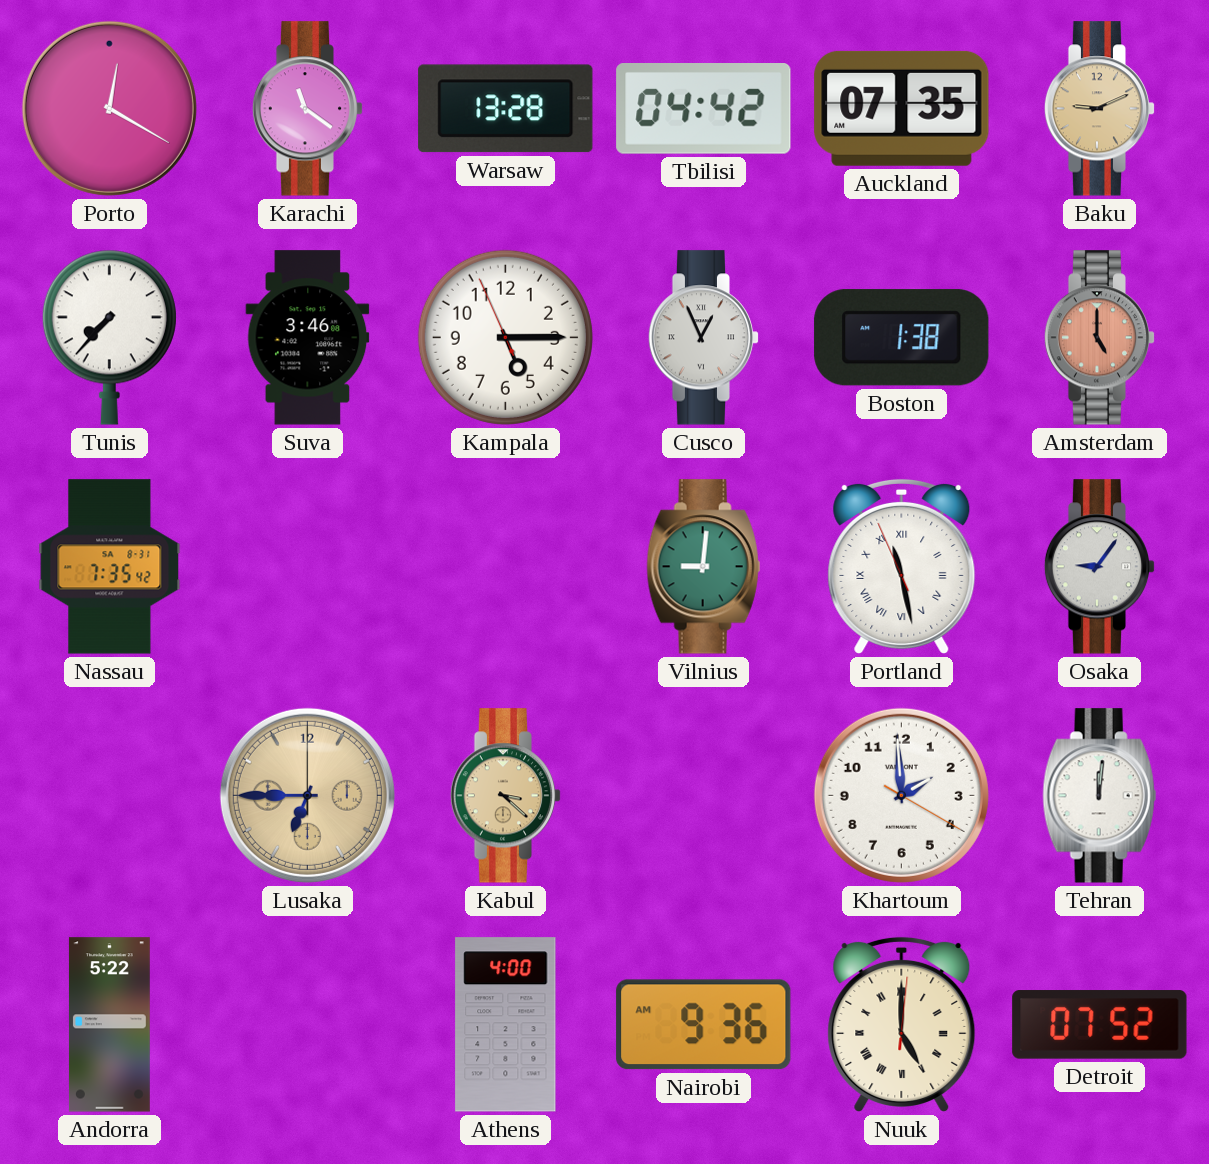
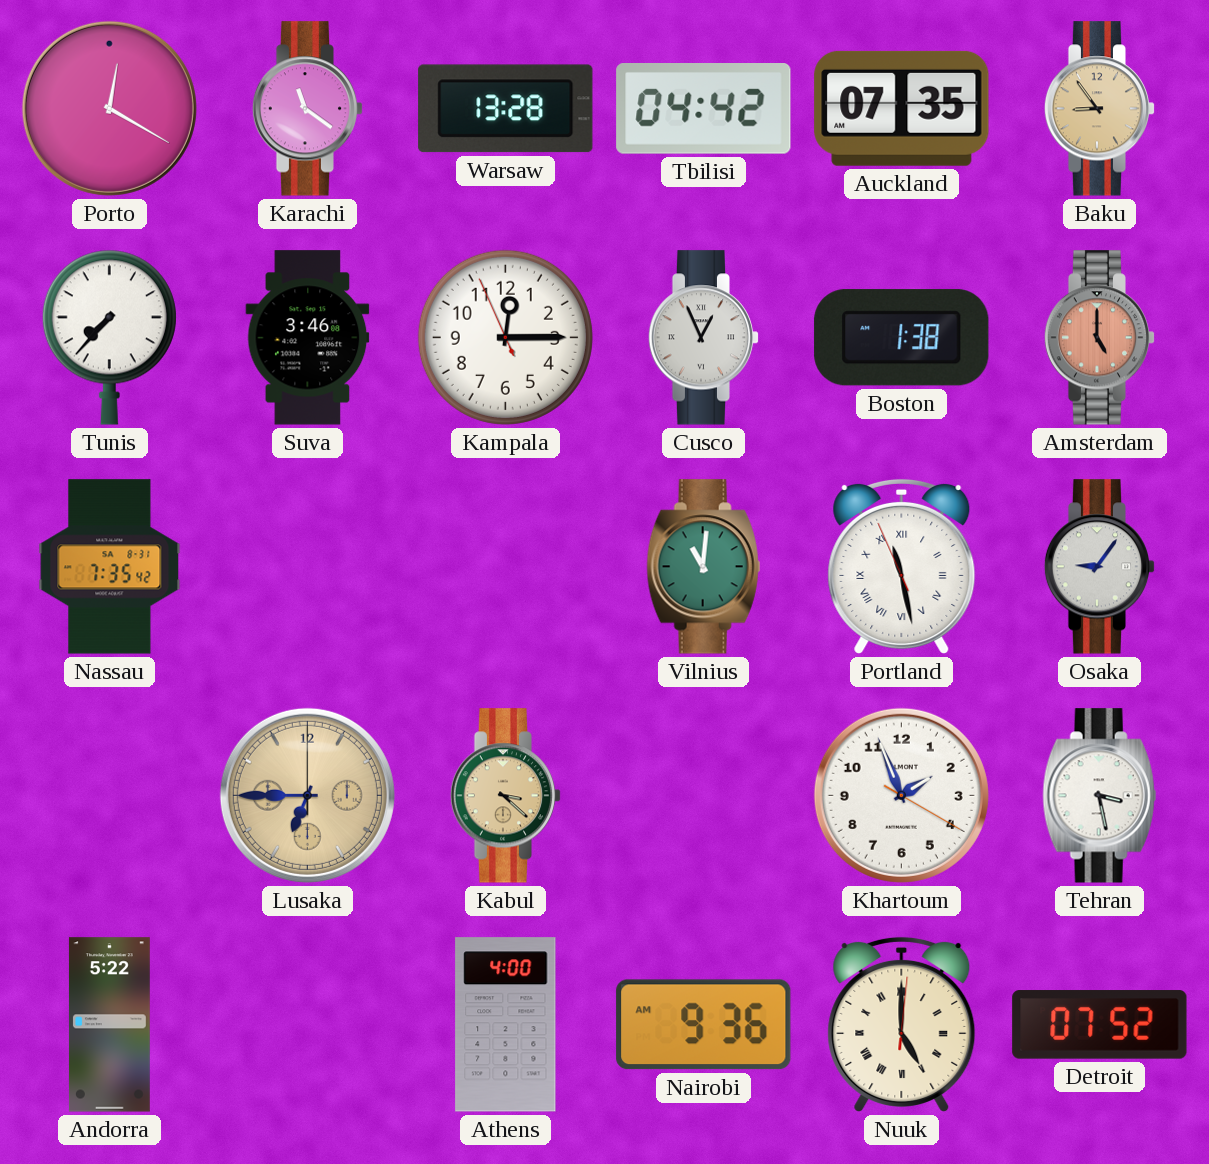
Baku: 9:11 -> 8:54
Kampala: 5:14 -> 12:14
Vilnius: 9:01 -> 11:01
Khartoum: 1:59 -> 1:56
Tehran: 12:01 -> 3:28
